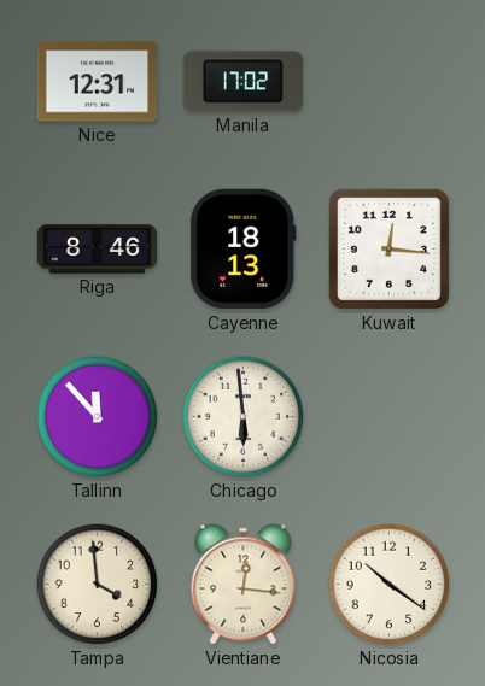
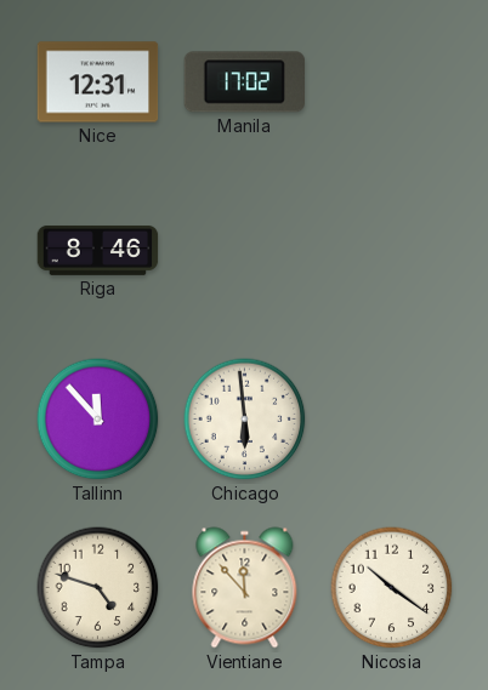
Cayenne: 18:13 -> none
Kuwait: 12:16 -> none
Tampa: 3:59 -> 4:48
Vientiane: 12:16 -> 11:53
